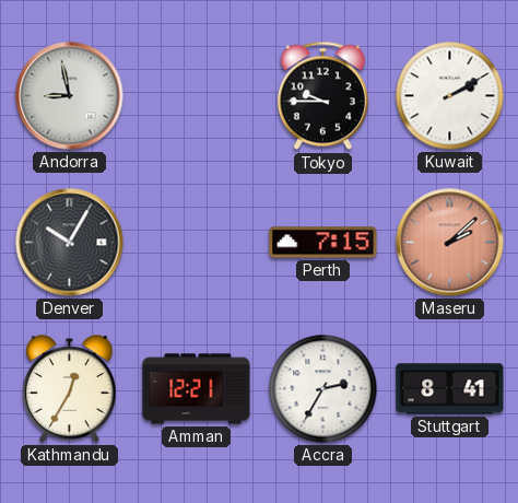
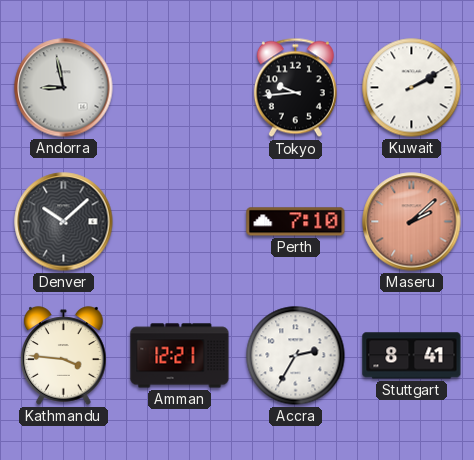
Tokyo: 9:45 -> 9:44
Denver: 10:05 -> 10:08
Perth: 7:15 -> 7:10
Kathmandu: 12:35 -> 3:46
